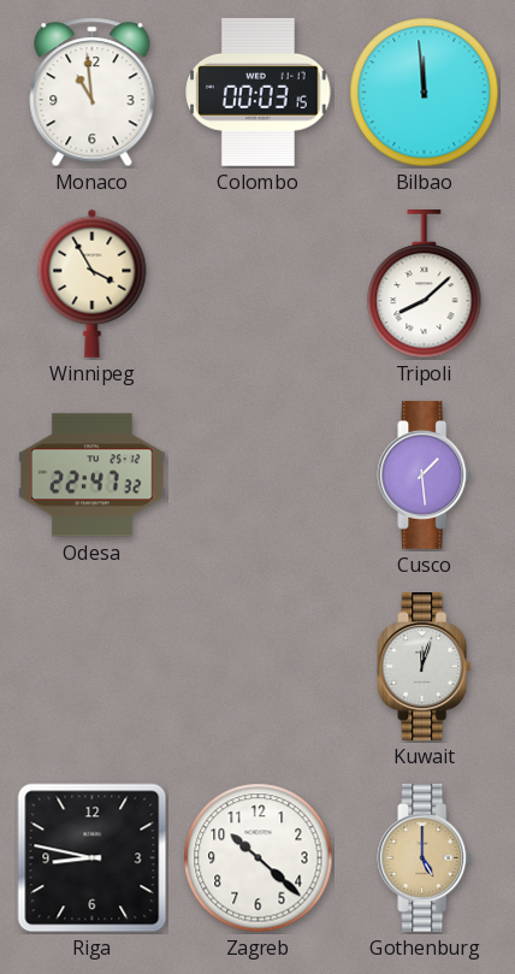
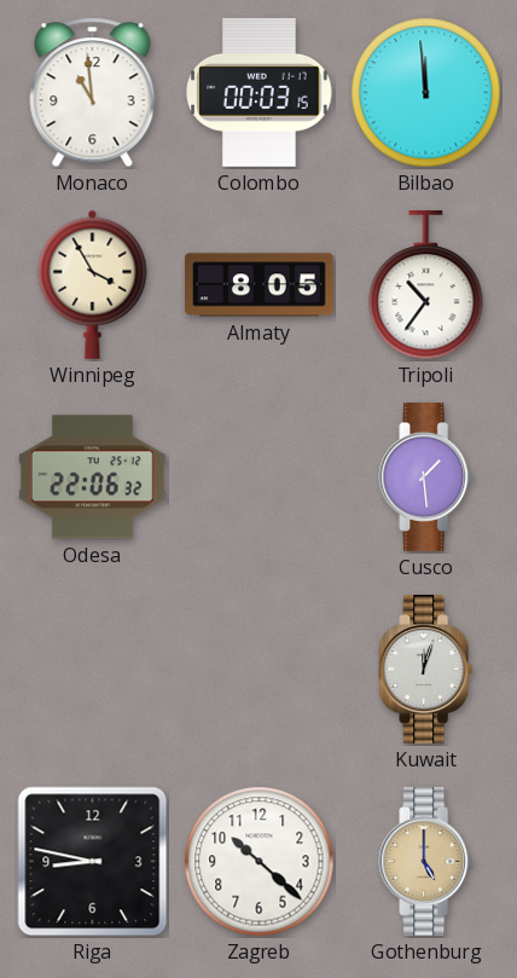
Almaty: none -> 8:05
Tripoli: 8:08 -> 10:36
Odesa: 22:47 -> 22:06
